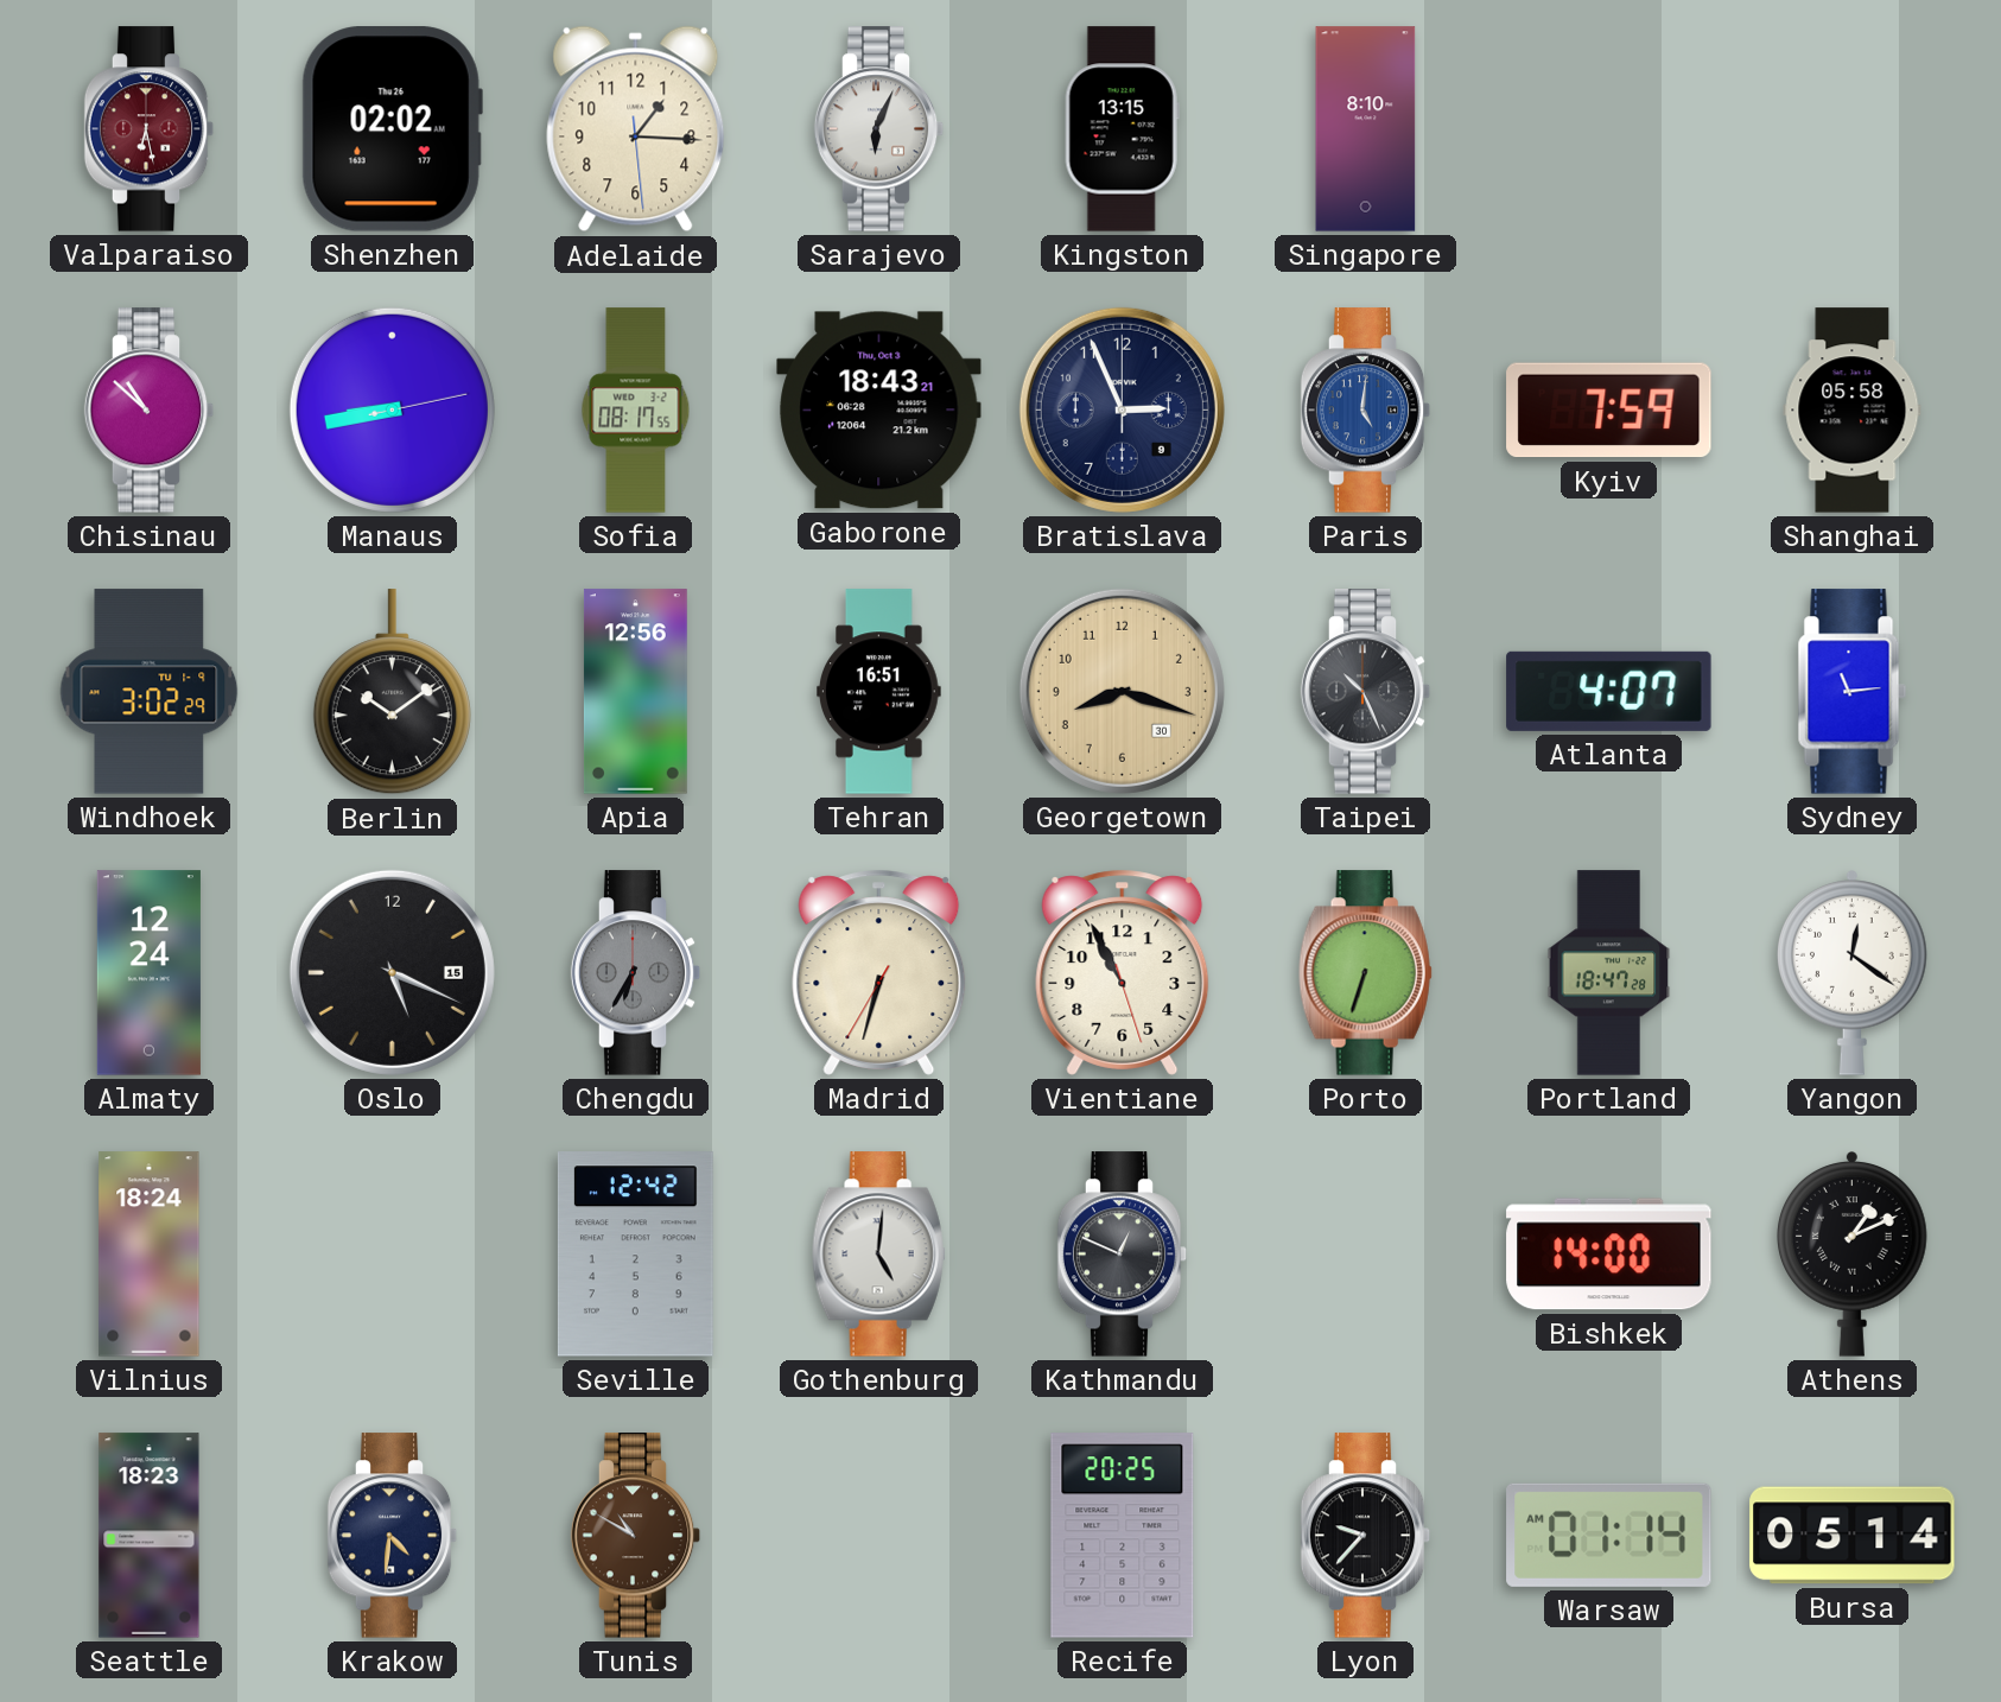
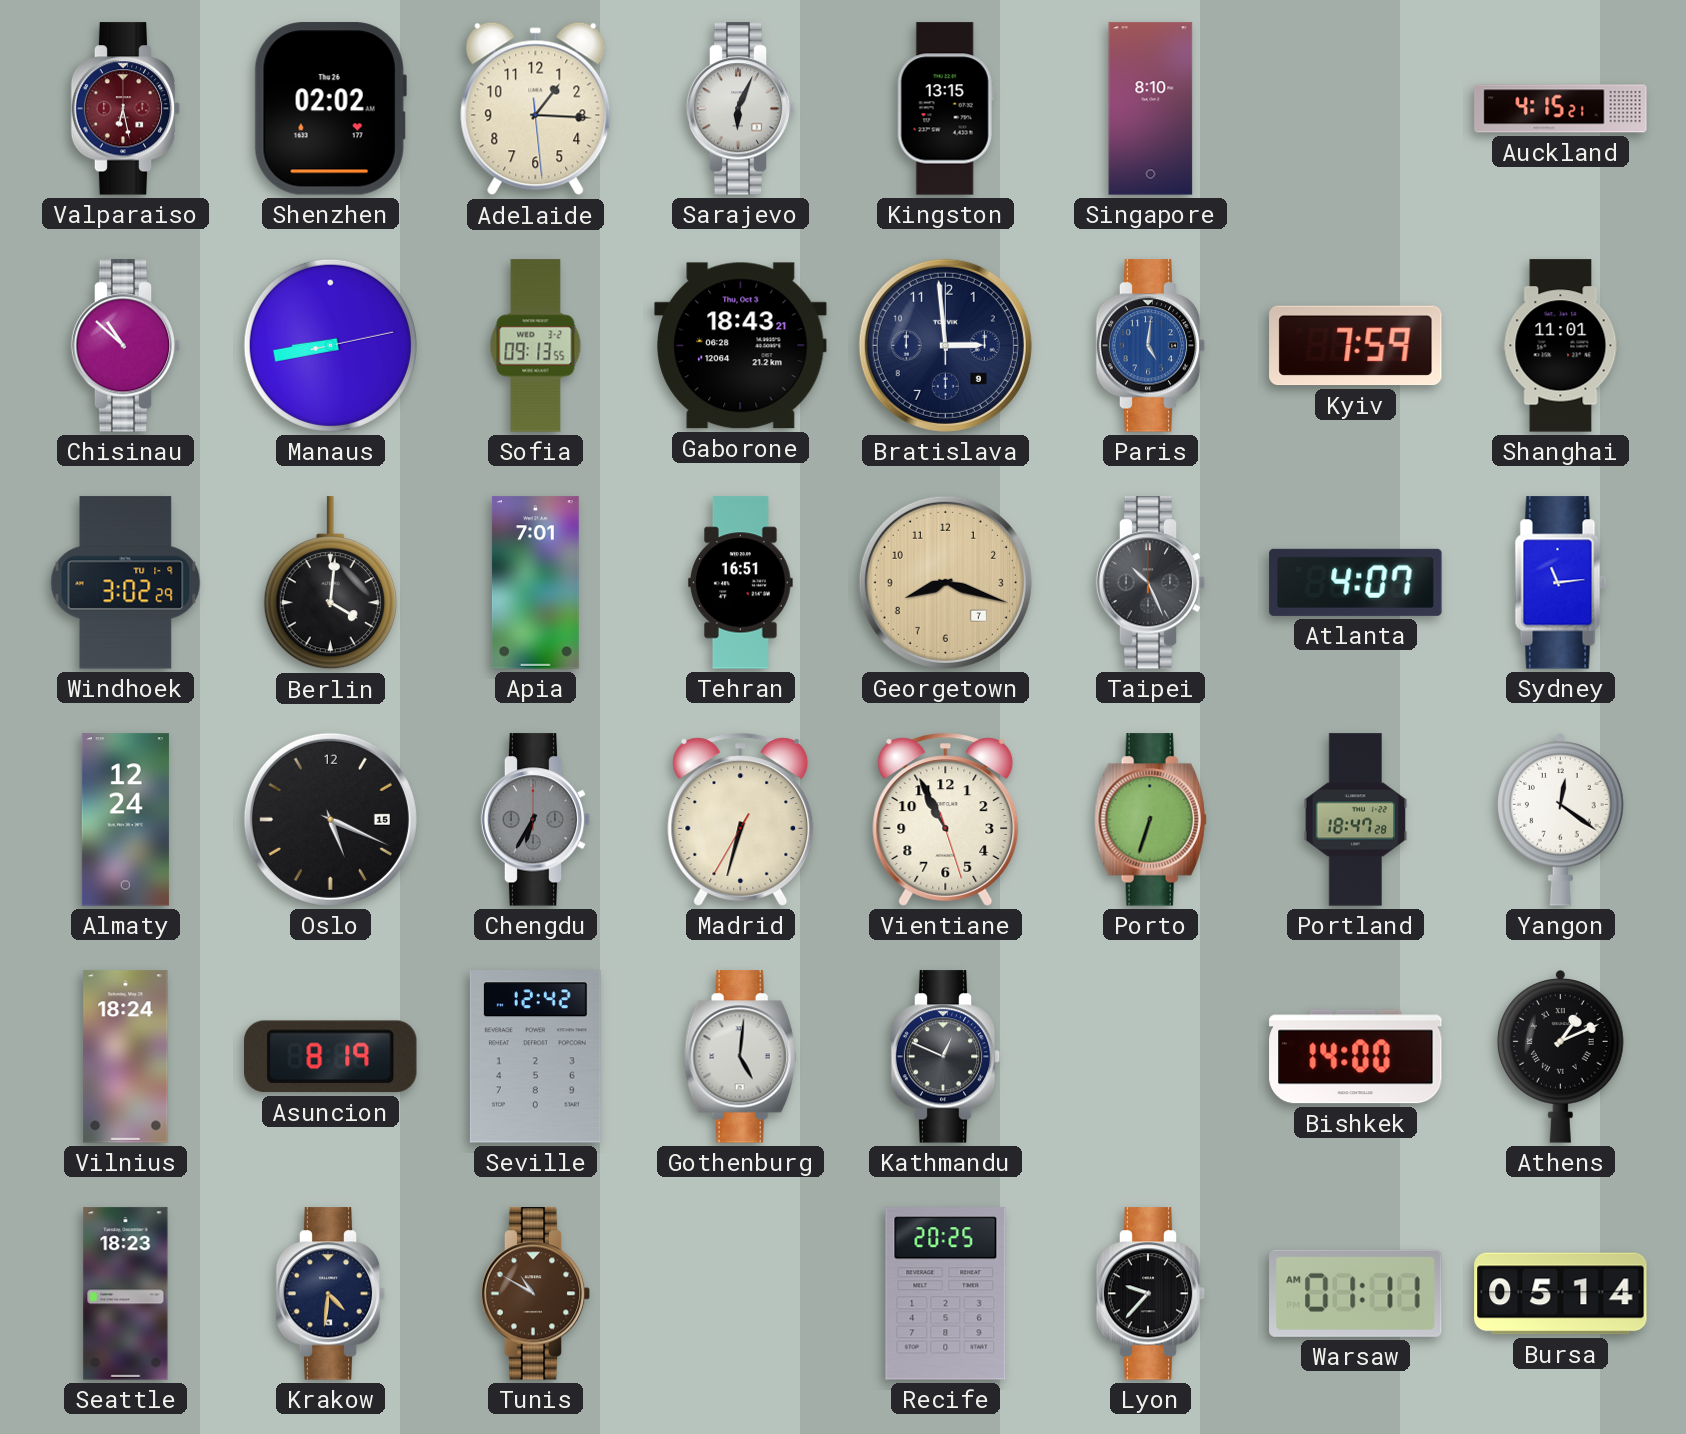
Auckland: none -> 4:15
Sofia: 08:17 -> 09:13
Bratislava: 2:56 -> 2:59
Shanghai: 05:58 -> 11:01
Berlin: 10:09 -> 4:01
Apia: 12:56 -> 7:01
Georgetown date: 30 -> 7
Asuncion: none -> 8:19
Warsaw: 01:14 -> 01:11
